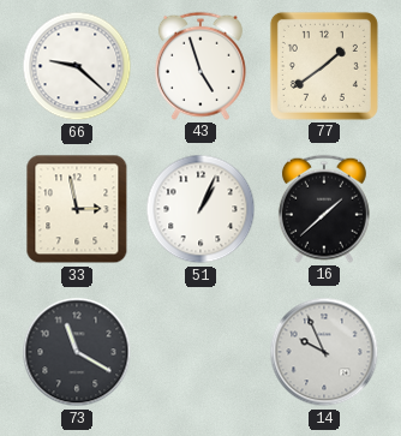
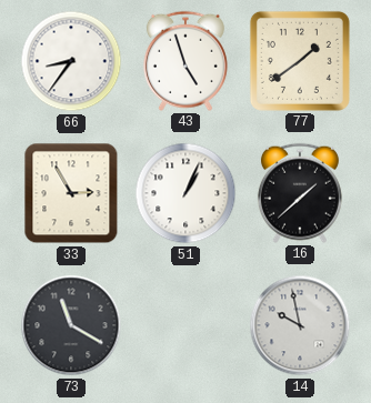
66: 9:22 -> 8:36
33: 2:58 -> 2:55
14: 9:56 -> 9:58
